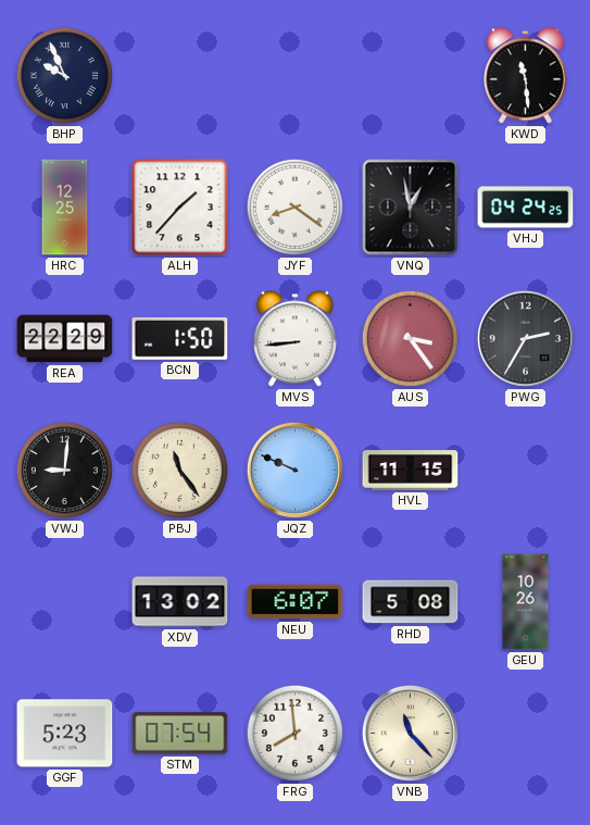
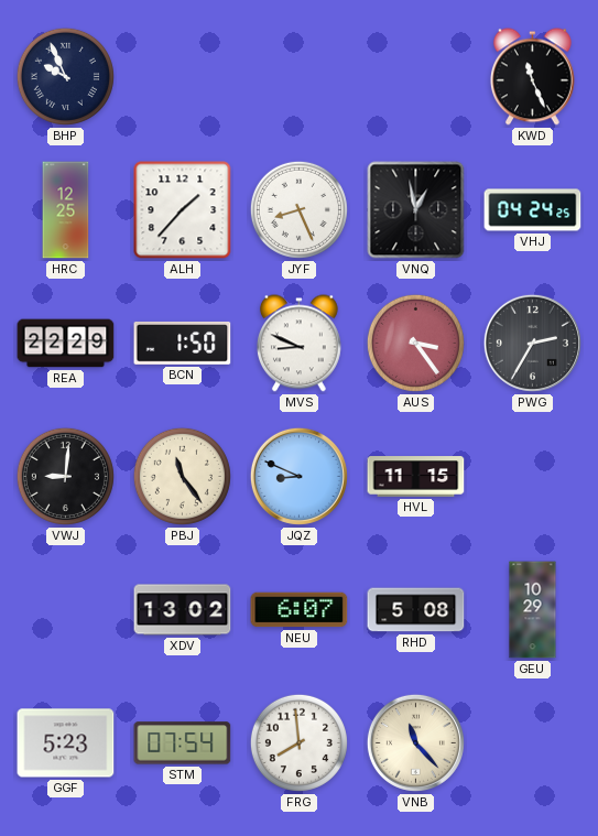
KWD: 11:29 -> 11:26
JYF: 8:21 -> 8:26
MVS: 8:44 -> 8:49
JQZ: 9:49 -> 8:49
GEU: 10:26 -> 10:29
